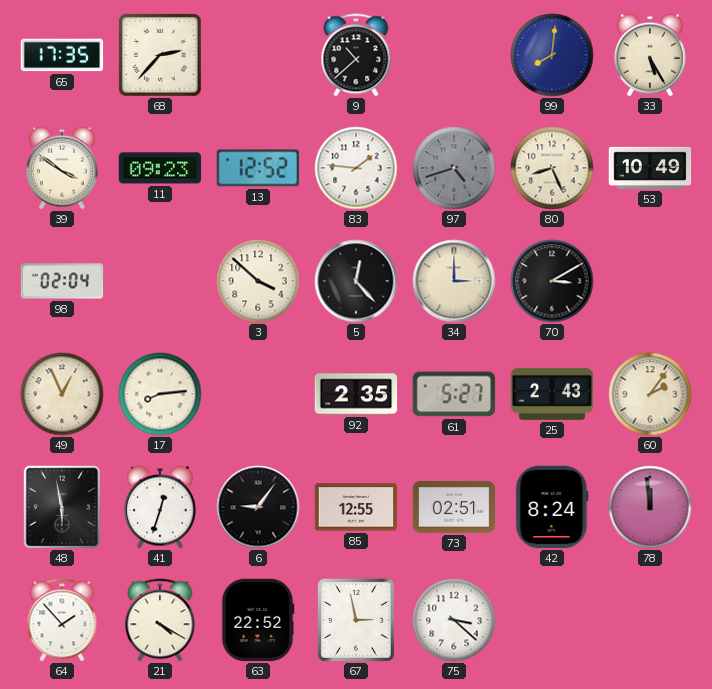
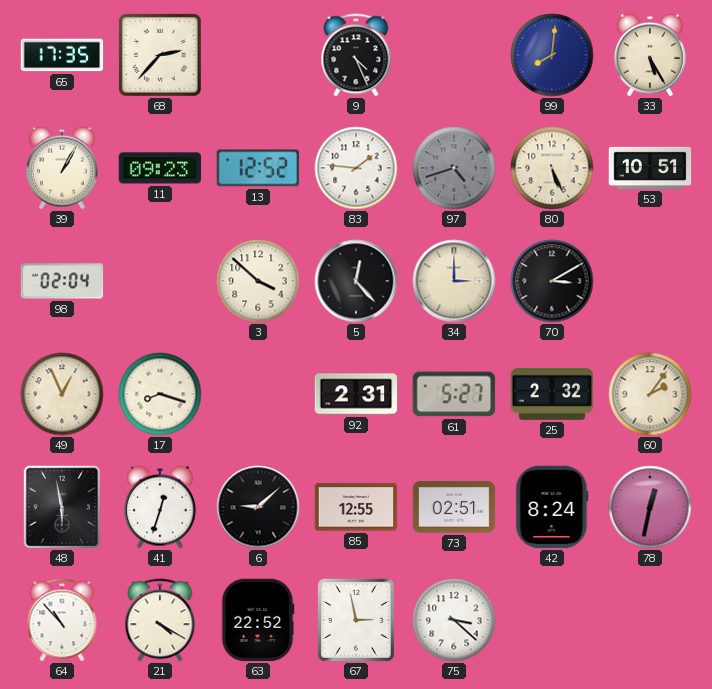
9: 10:38 -> 4:26
39: 3:51 -> 1:05
80: 8:26 -> 5:26
53: 10:49 -> 10:51
17: 8:14 -> 8:18
92: 2:35 -> 2:31
25: 2:43 -> 2:32
6: 9:06 -> 9:08
78: 11:59 -> 12:32
64: 1:53 -> 10:53
